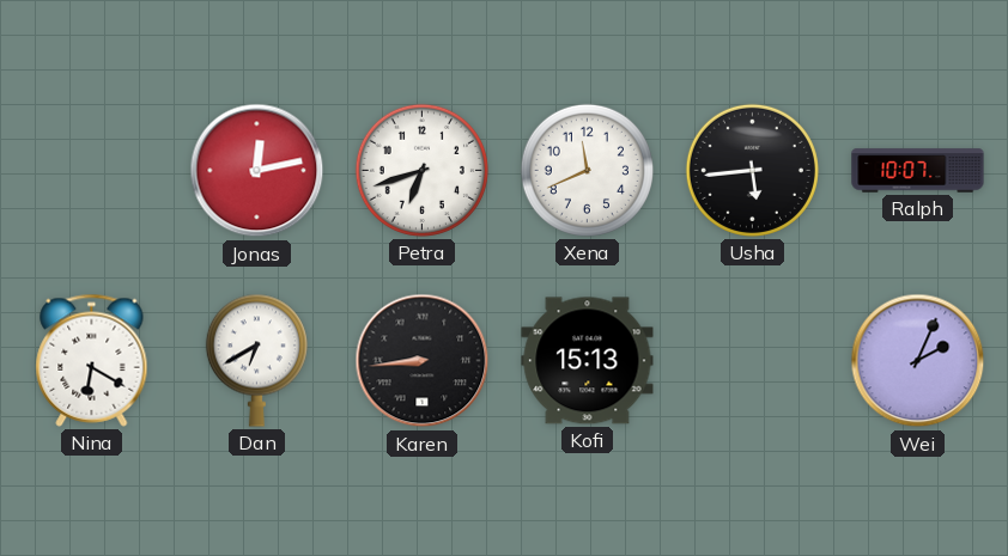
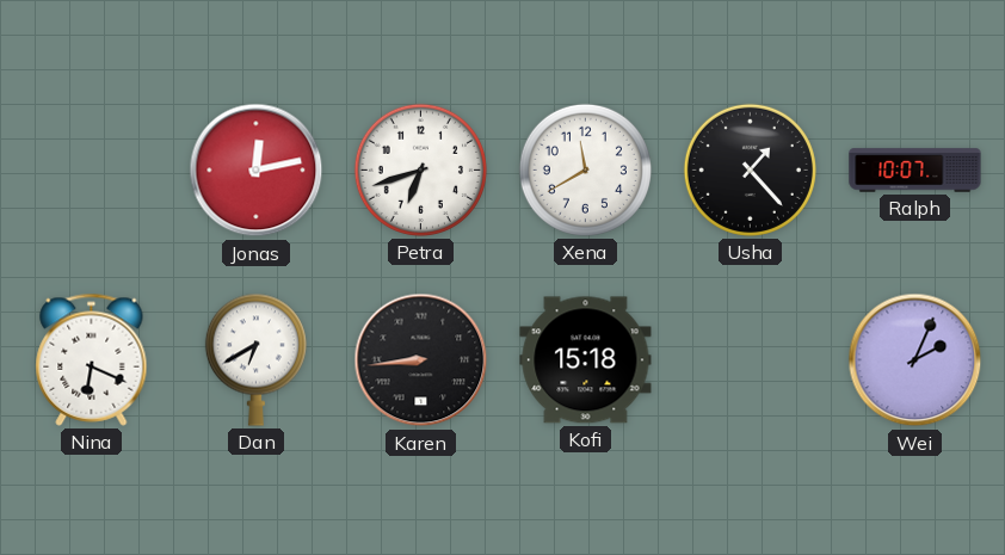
Xena: 11:41 -> 11:40
Usha: 5:44 -> 1:23
Nina: 6:20 -> 6:19
Kofi: 15:13 -> 15:18
